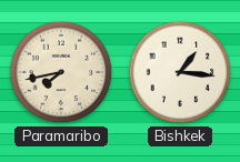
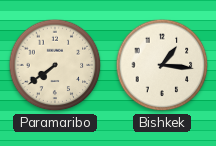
Paramaribo: 7:43 -> 7:39
